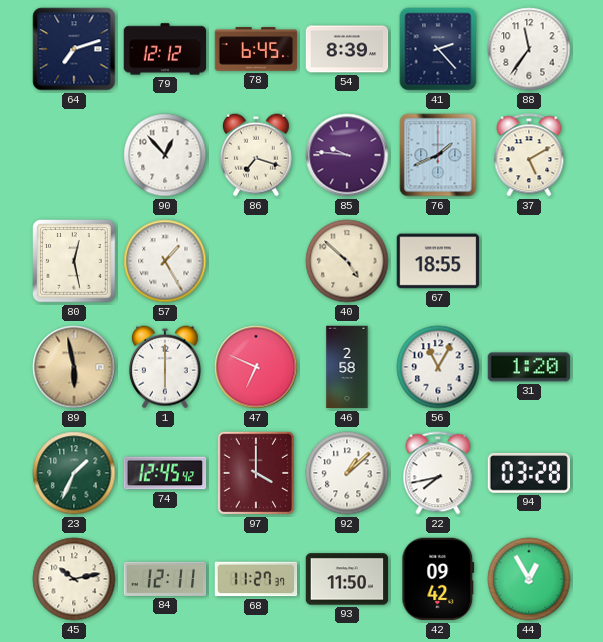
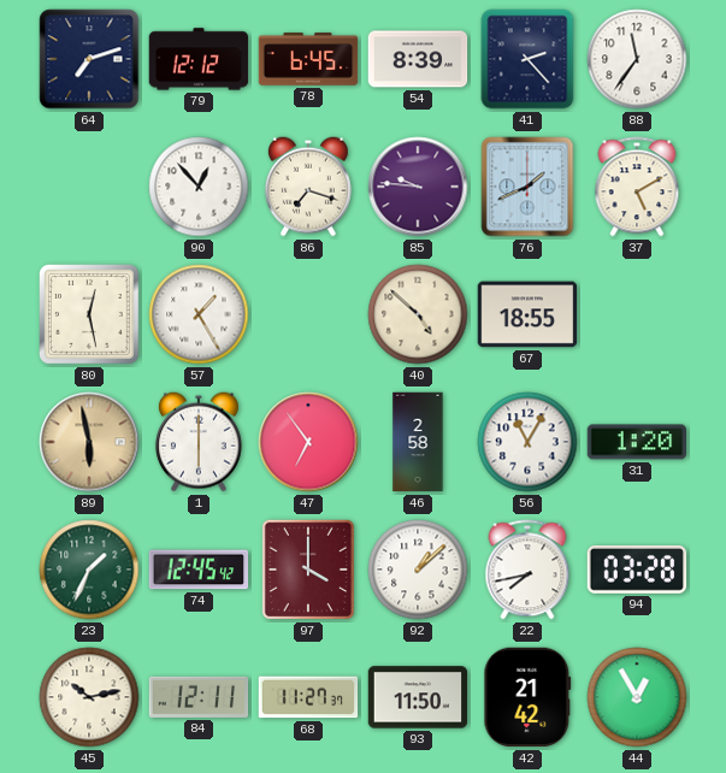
47: 6:49 -> 6:54
42: 09:42 -> 21:42
